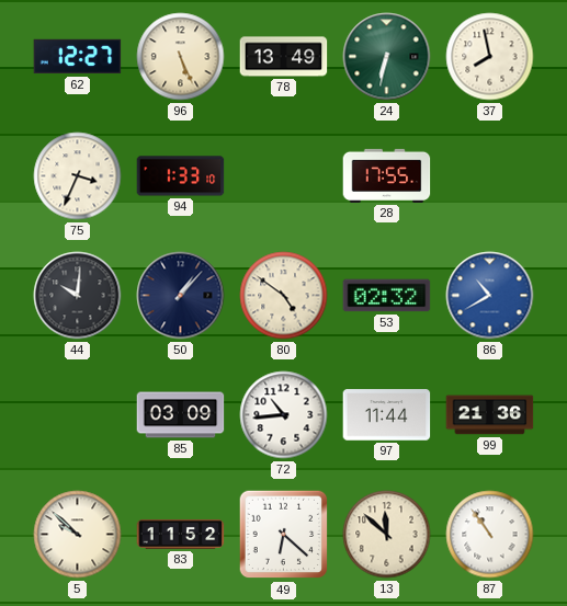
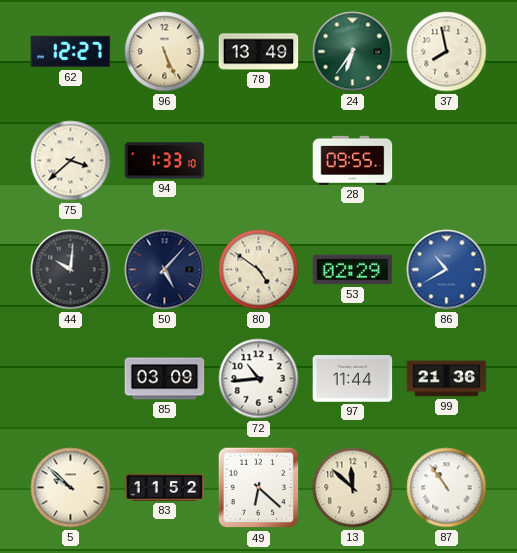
24: 6:32 -> 6:36
75: 3:34 -> 3:38
28: 17:55 -> 09:55
50: 1:07 -> 5:07
53: 02:32 -> 02:29
